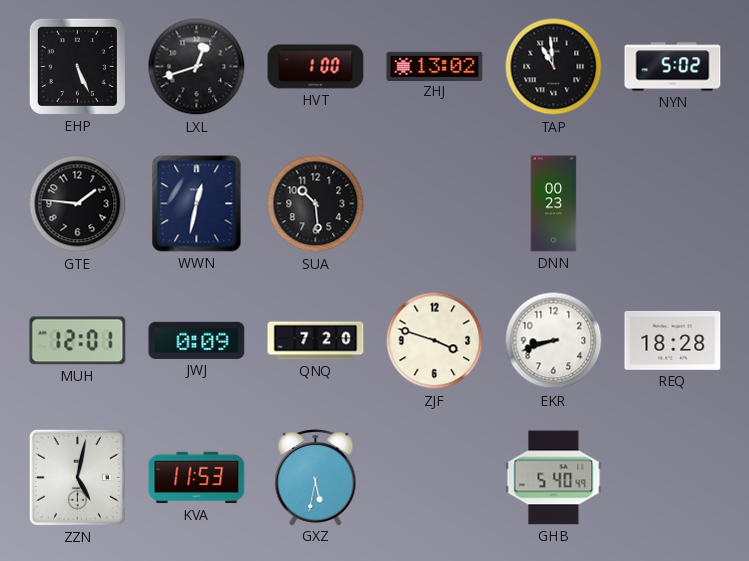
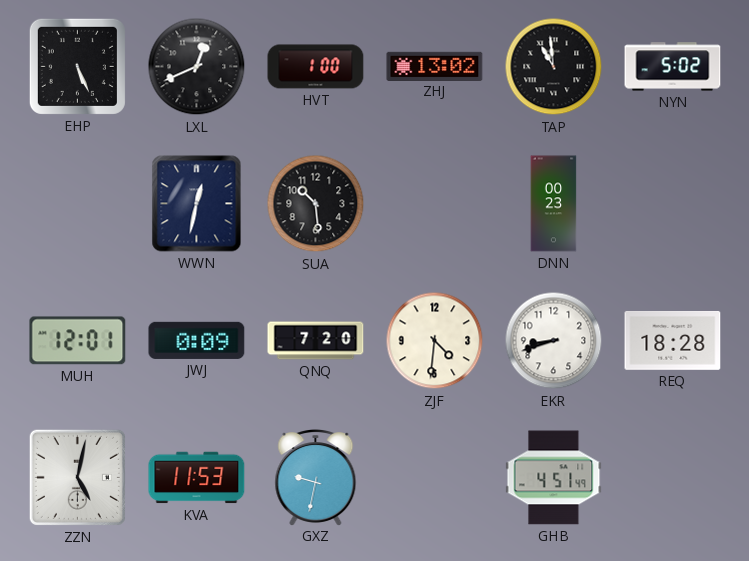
LXL: 12:42 -> 12:41
GTE: 1:46 -> none
ZJF: 3:48 -> 4:31
GXZ: 5:32 -> 9:32
GHB: 5:40 -> 4:51
